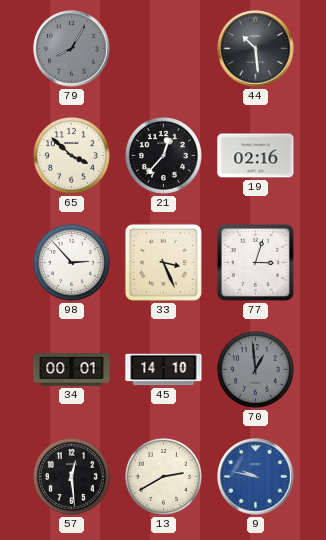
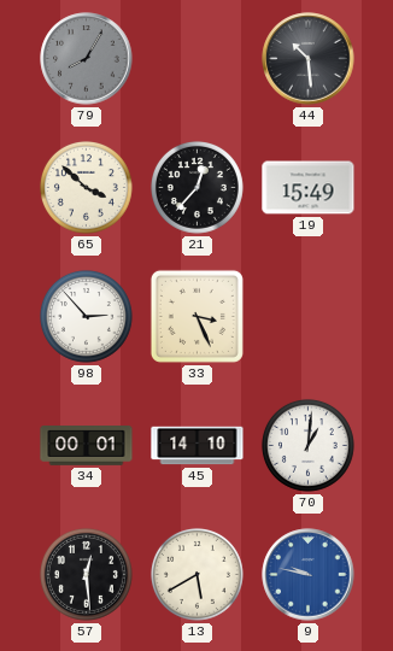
19: 02:16 -> 15:49
77: 3:03 -> none
70: 12:59 -> 1:01
70 dial: grey -> white
13: 2:40 -> 5:40
